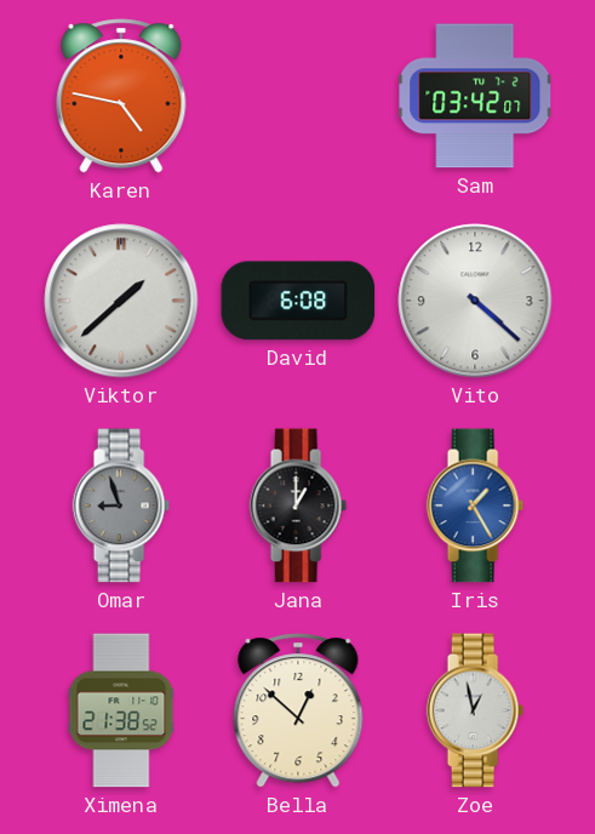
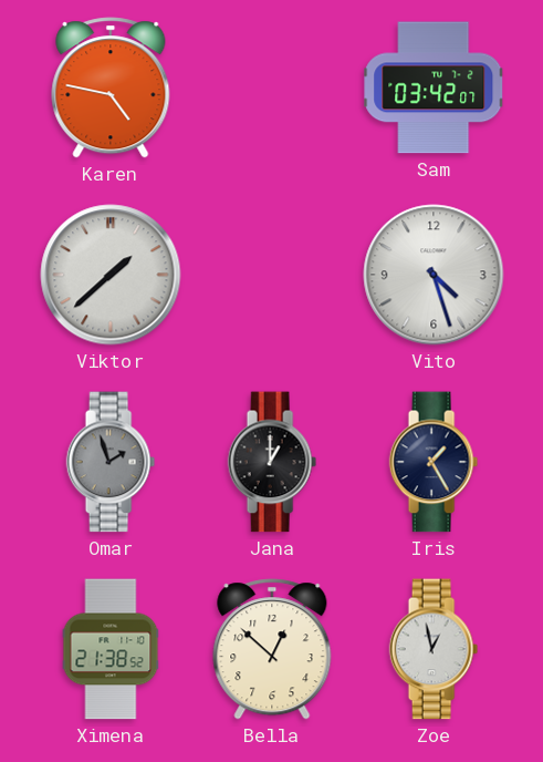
David: 6:08 -> none
Vito: 4:22 -> 4:27
Omar: 8:57 -> 1:57
Iris dial: blue -> navy
